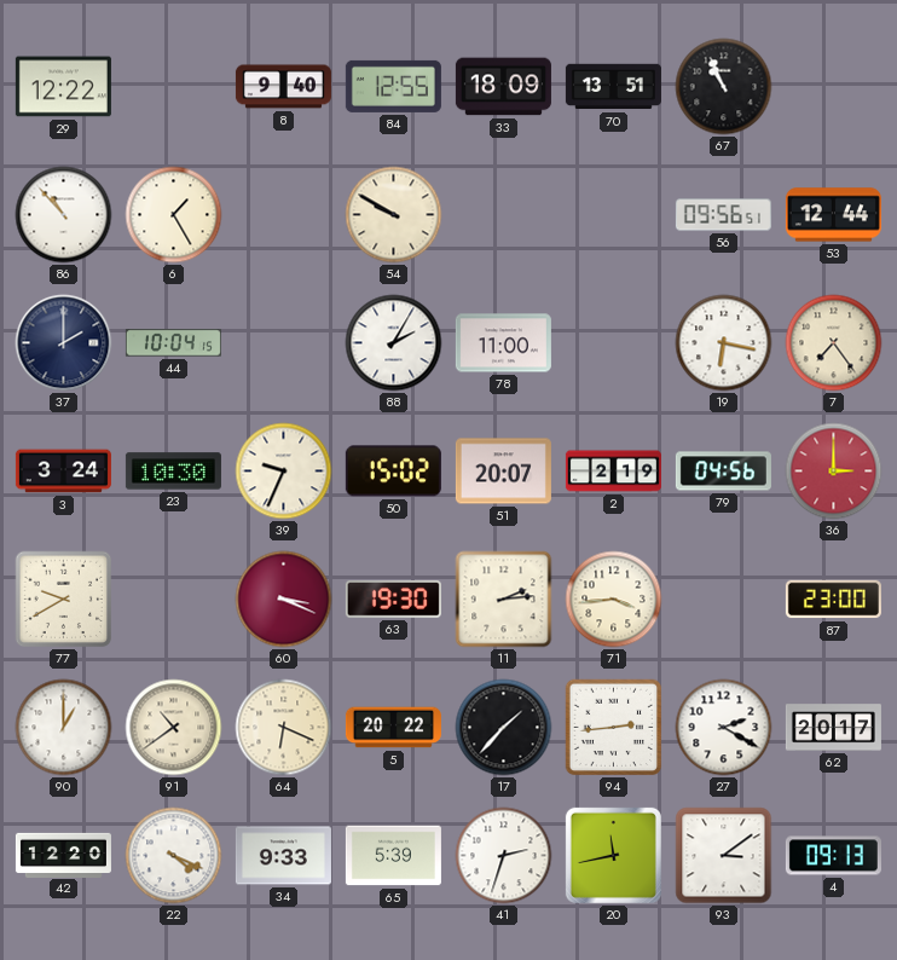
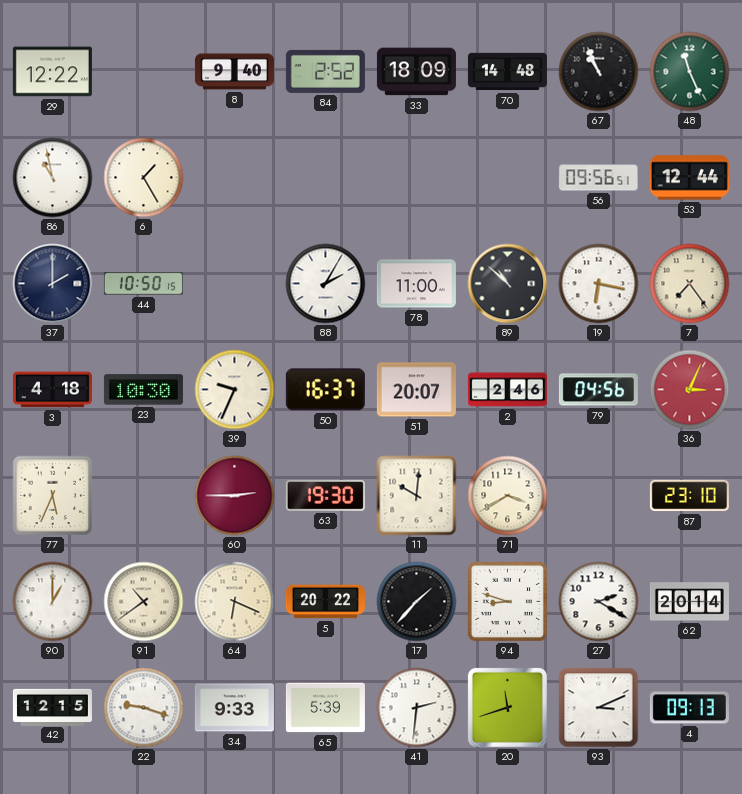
84: 12:55 -> 2:52
70: 13:51 -> 14:48
48: none -> 11:26
86: 10:53 -> 10:58
54: 9:50 -> none
44: 10:04 -> 10:50
89: none -> 10:52
3: 3:24 -> 4:18
50: 15:02 -> 16:37
2: 2:19 -> 2:46
36: 3:00 -> 3:04
77: 9:40 -> 5:34
60: 3:19 -> 2:45
11: 2:14 -> 10:01
71: 3:44 -> 3:40
87: 23:00 -> 23:10
94: 2:44 -> 8:48
62: 20:17 -> 20:14
42: 12:20 -> 12:15
22: 4:19 -> 9:18
41: 2:33 -> 2:31
20: 11:43 -> 11:42
93: 3:09 -> 3:11
